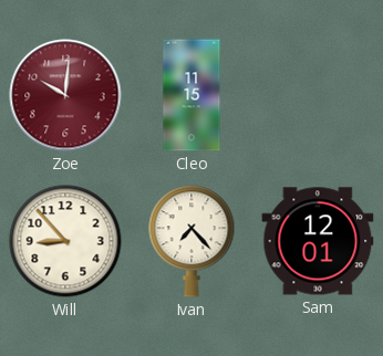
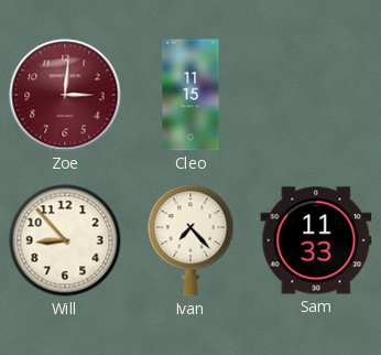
Zoe: 10:01 -> 3:01
Sam: 12:01 -> 11:33
